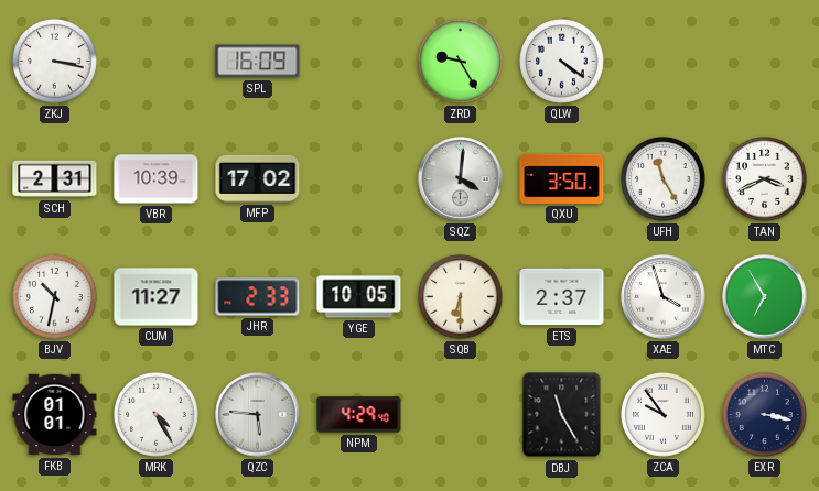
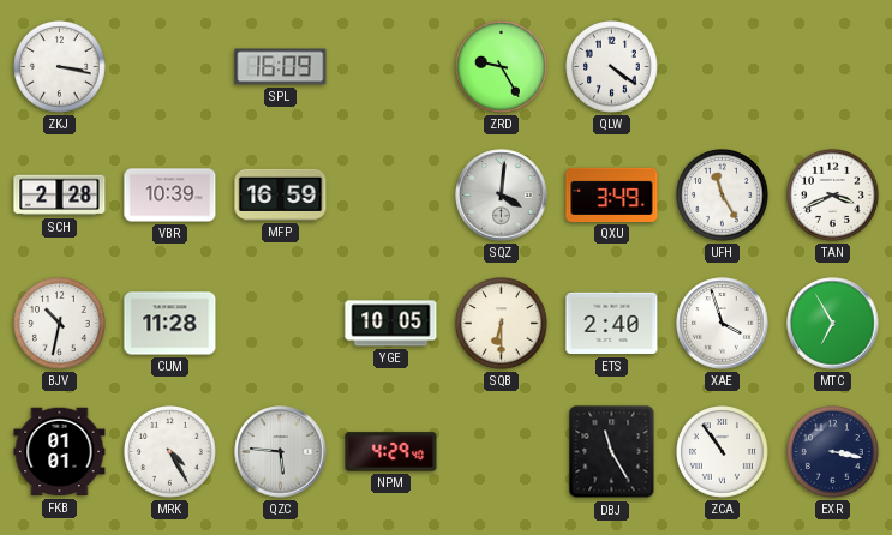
SCH: 2:31 -> 2:28
MFP: 17:02 -> 16:59
QXU: 3:50 -> 3:49
CUM: 11:27 -> 11:28
JHR: 2:33 -> none
ETS: 2:37 -> 2:40
ZCA: 9:54 -> 10:54
